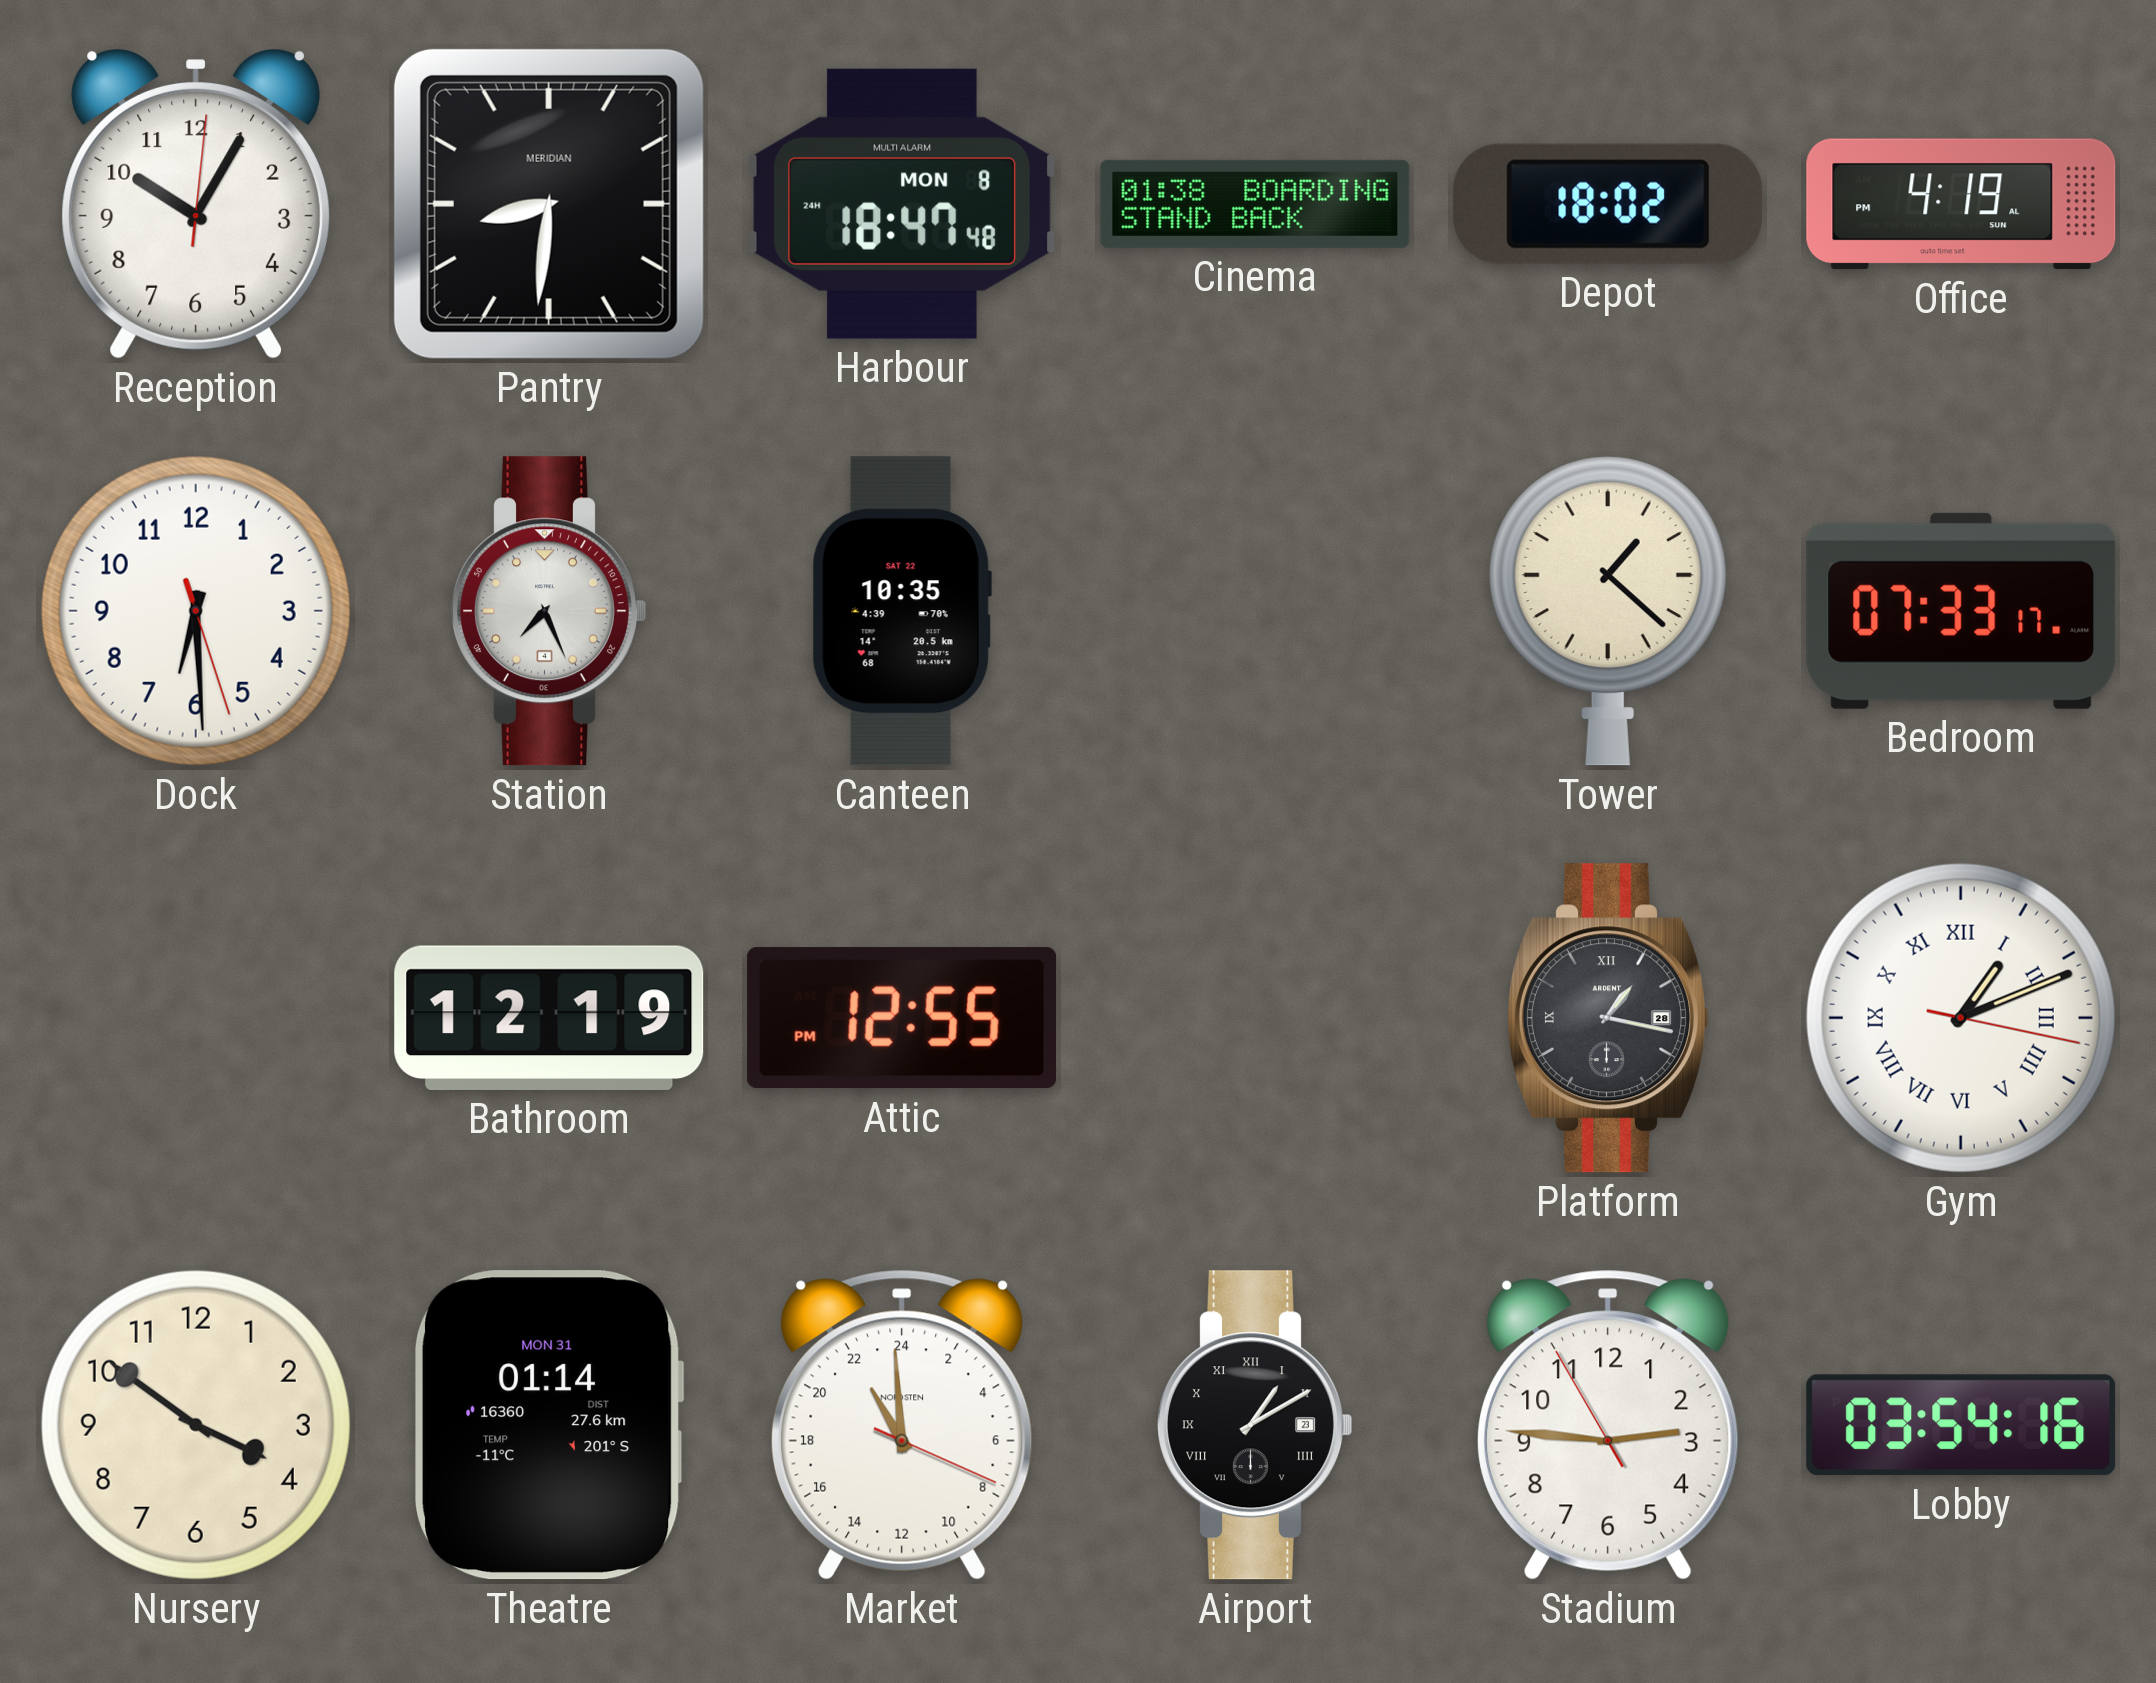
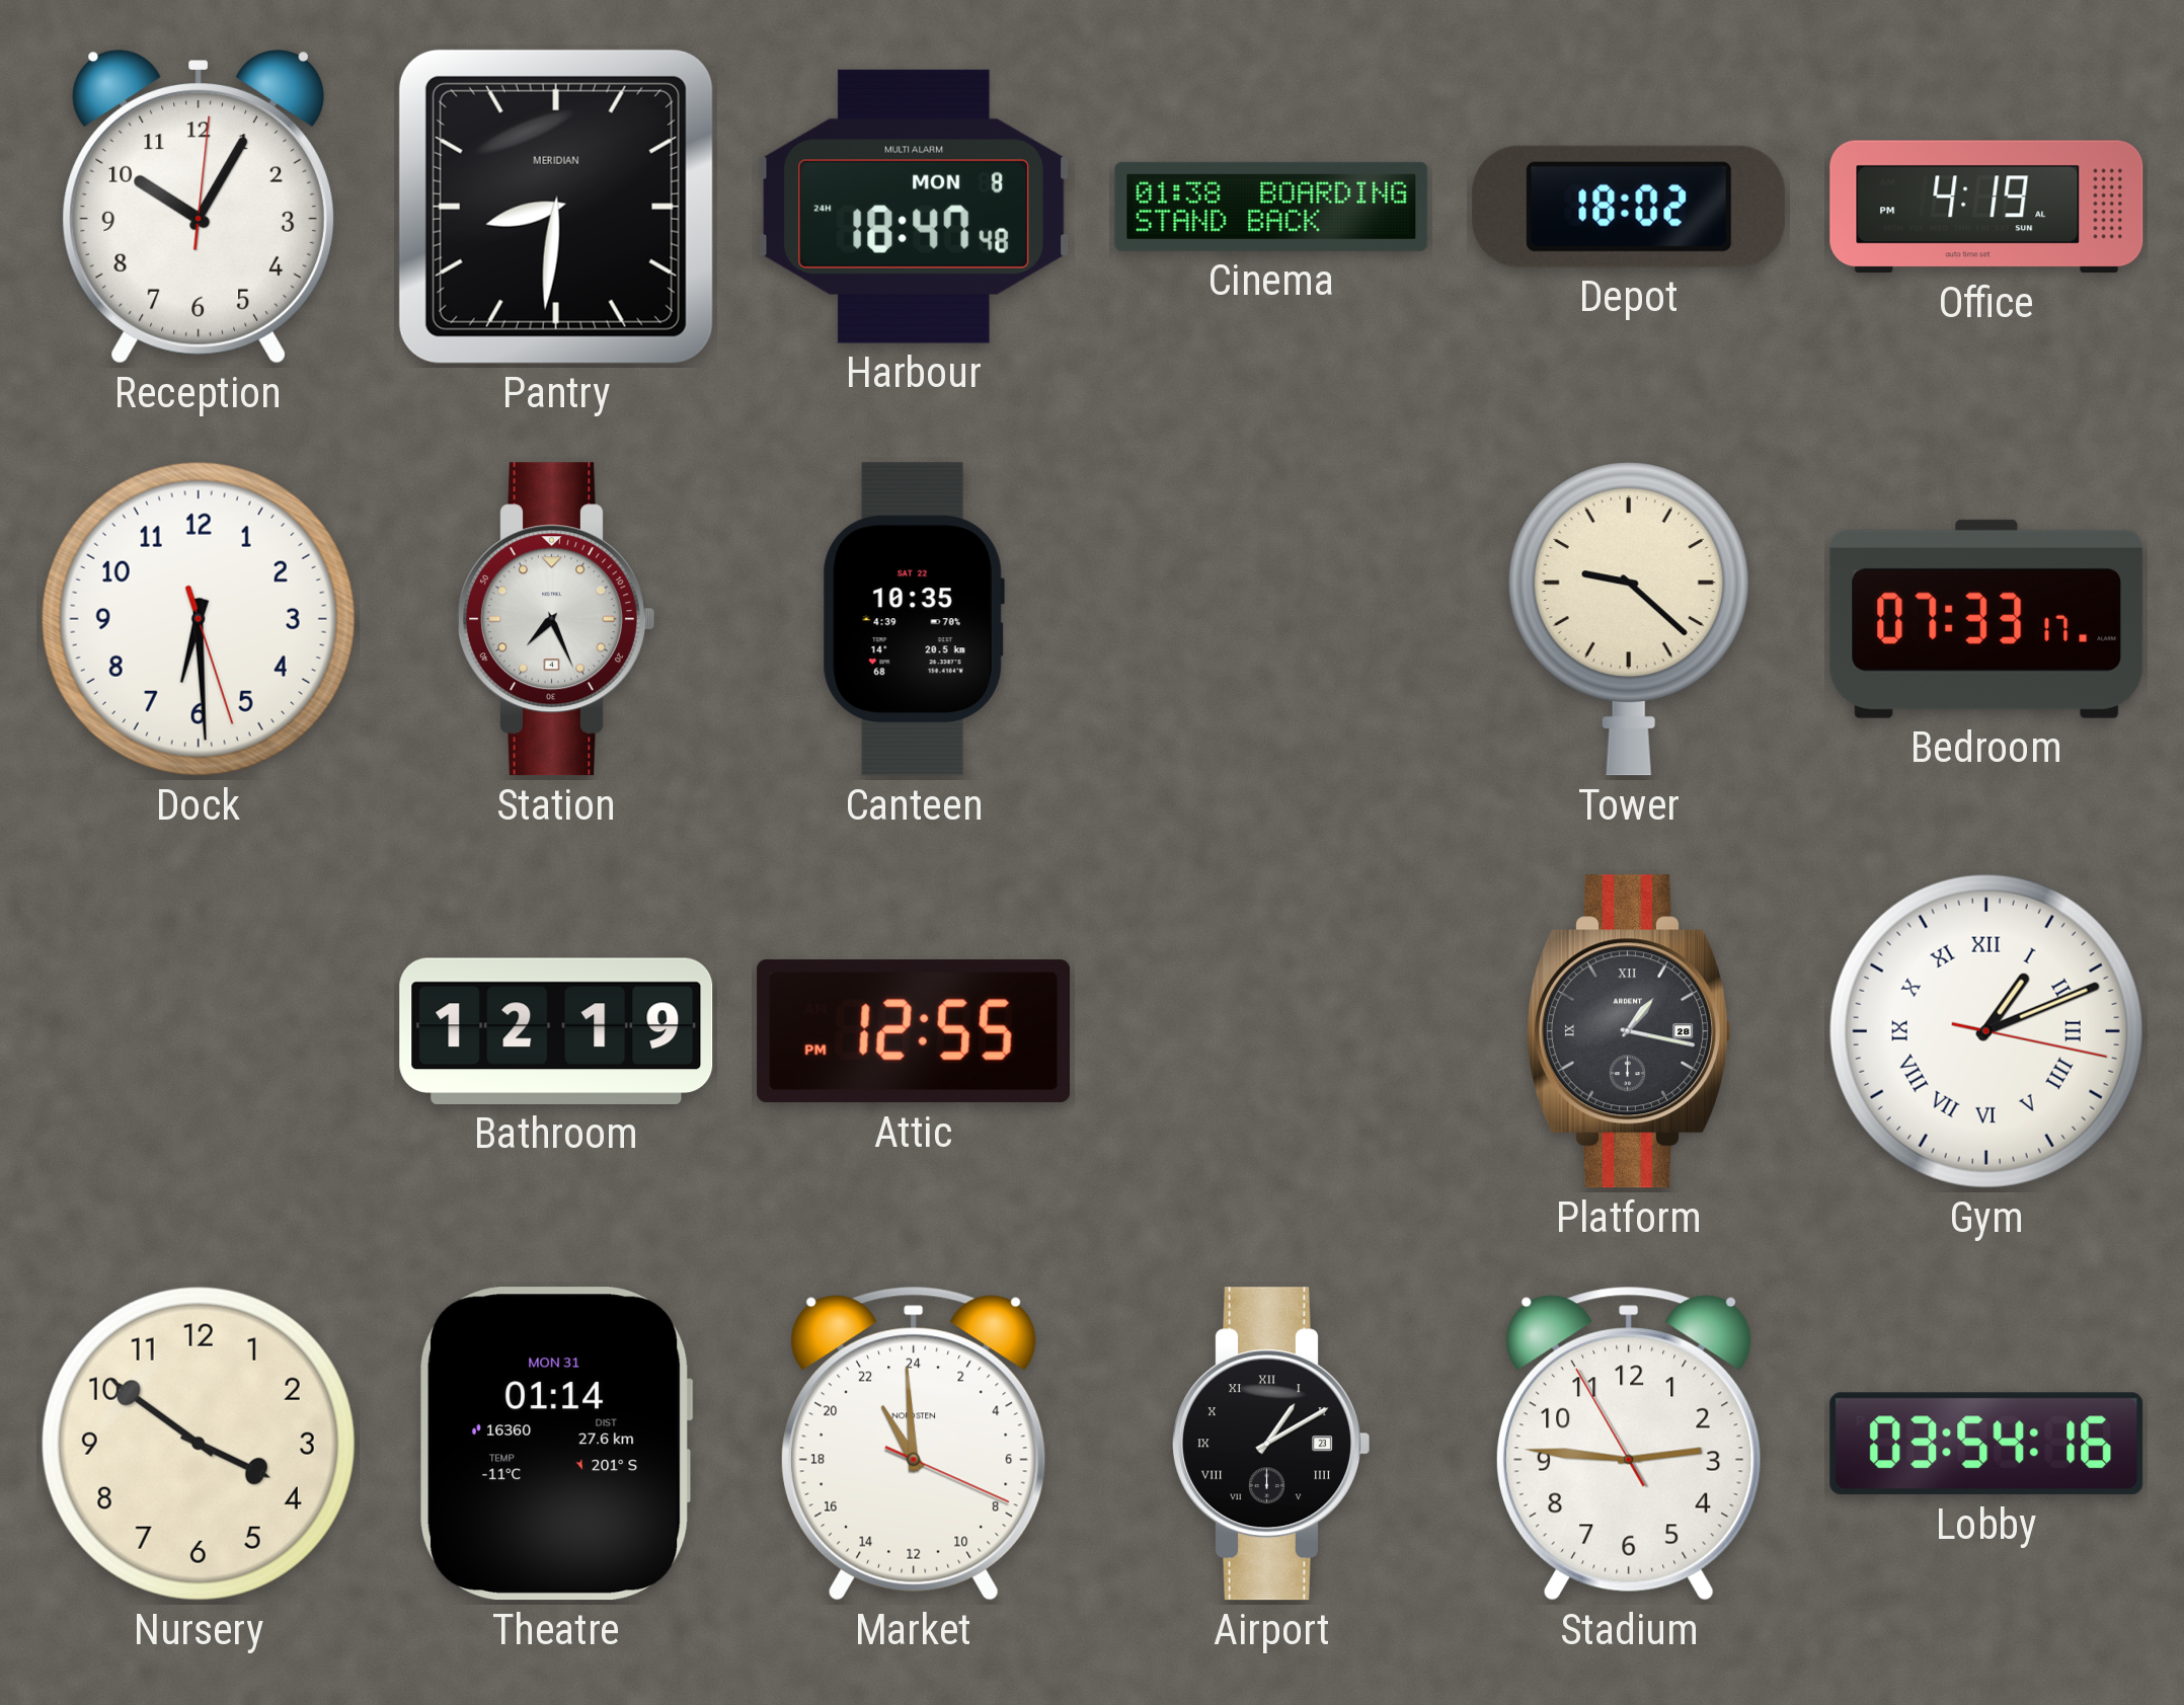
Tower: 1:22 -> 9:22
